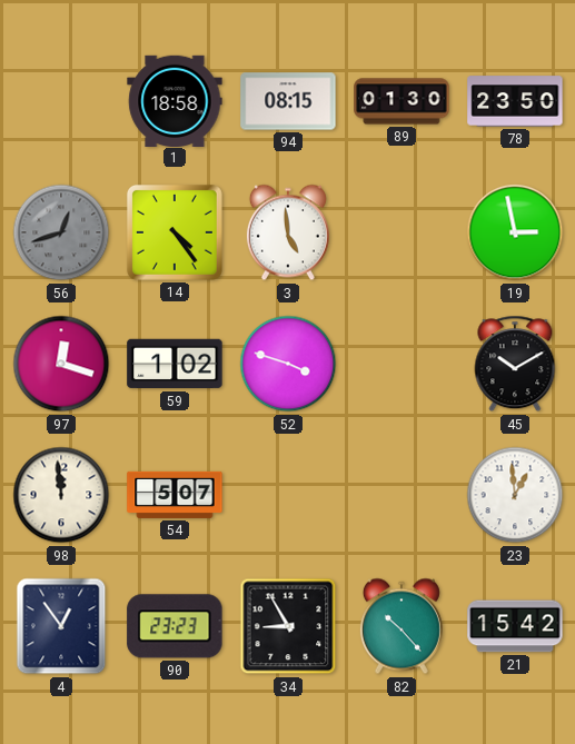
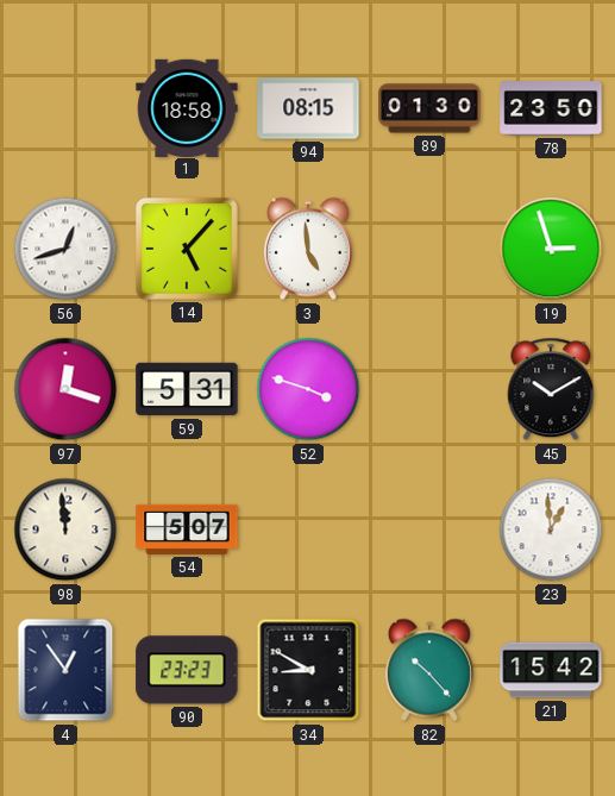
56 dial: grey -> white
14: 4:24 -> 5:07
19: 2:58 -> 2:57
59: 1:02 -> 5:31
34: 8:55 -> 8:50
